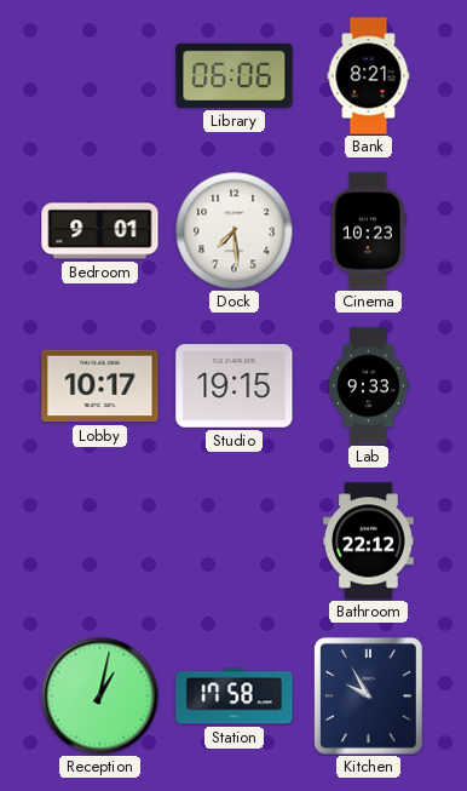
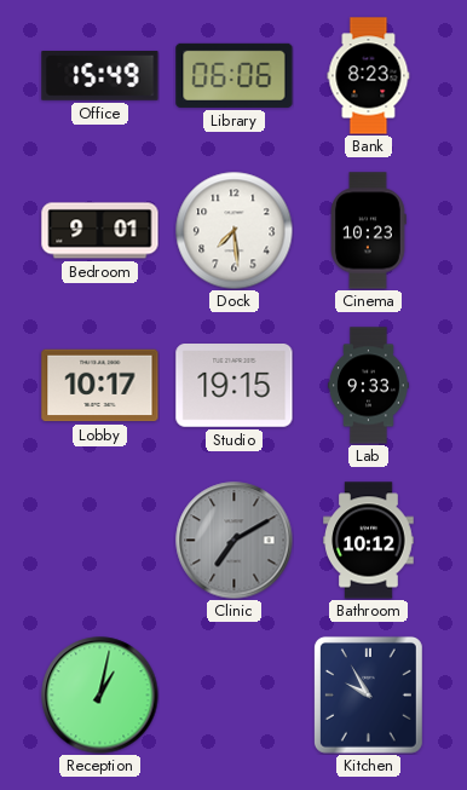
Office: none -> 15:49
Bank: 8:21 -> 8:23
Clinic: none -> 7:10
Bathroom: 22:12 -> 10:12
Station: 17:58 -> none
